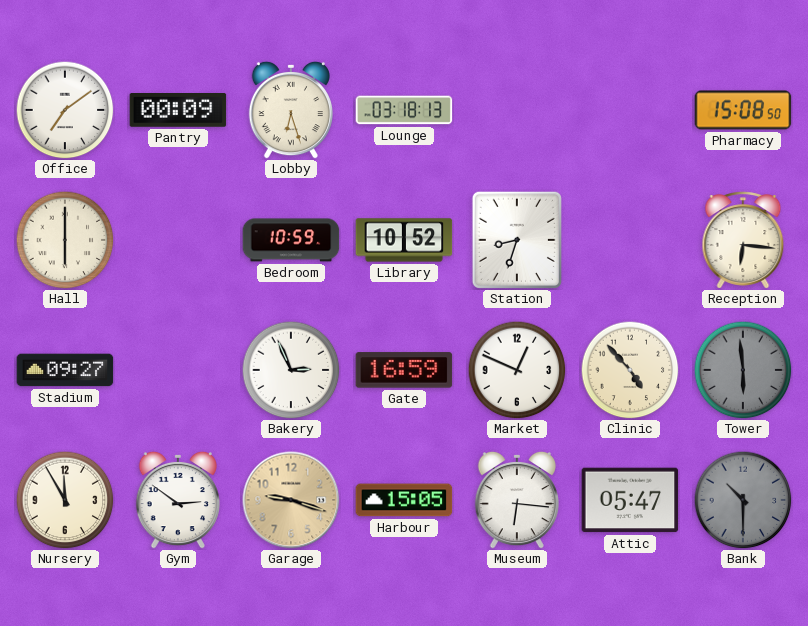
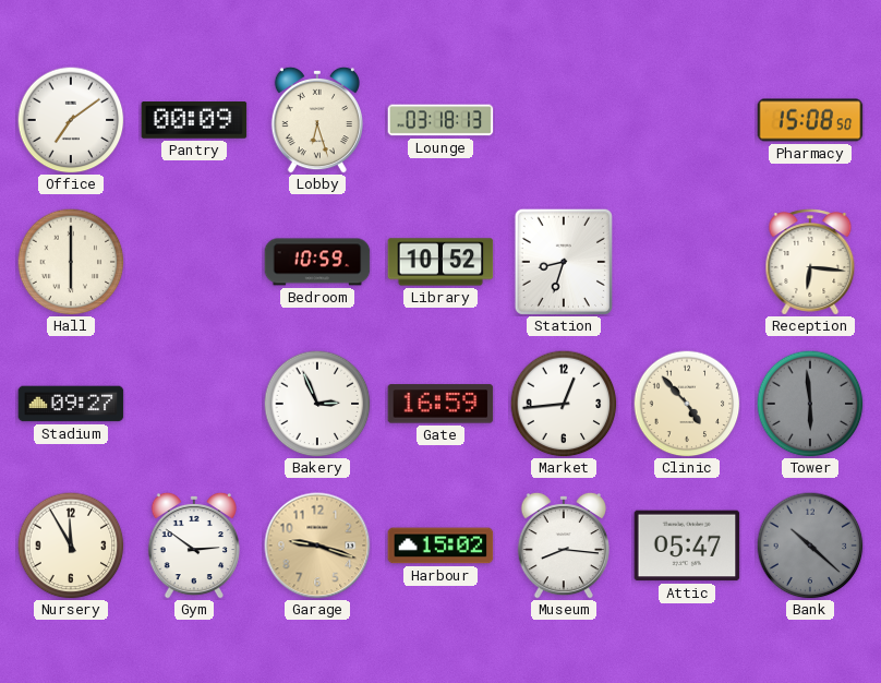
Market: 12:49 -> 12:44
Harbour: 15:05 -> 15:02
Museum: 6:16 -> 8:16
Bank: 10:30 -> 10:22
